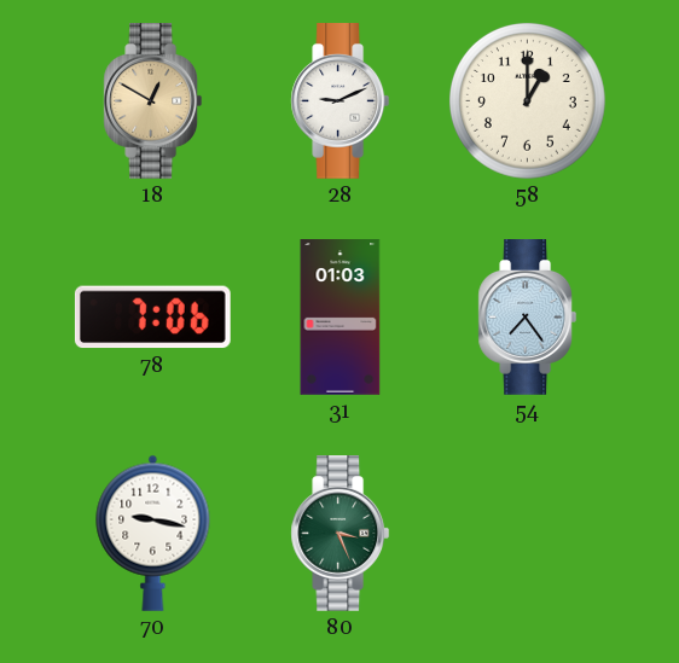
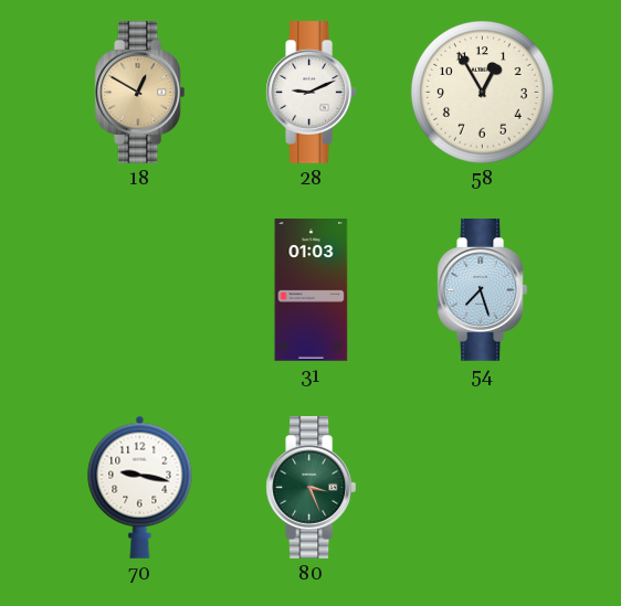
58: 1:00 -> 12:55
78: 7:06 -> none
54: 7:24 -> 7:27
